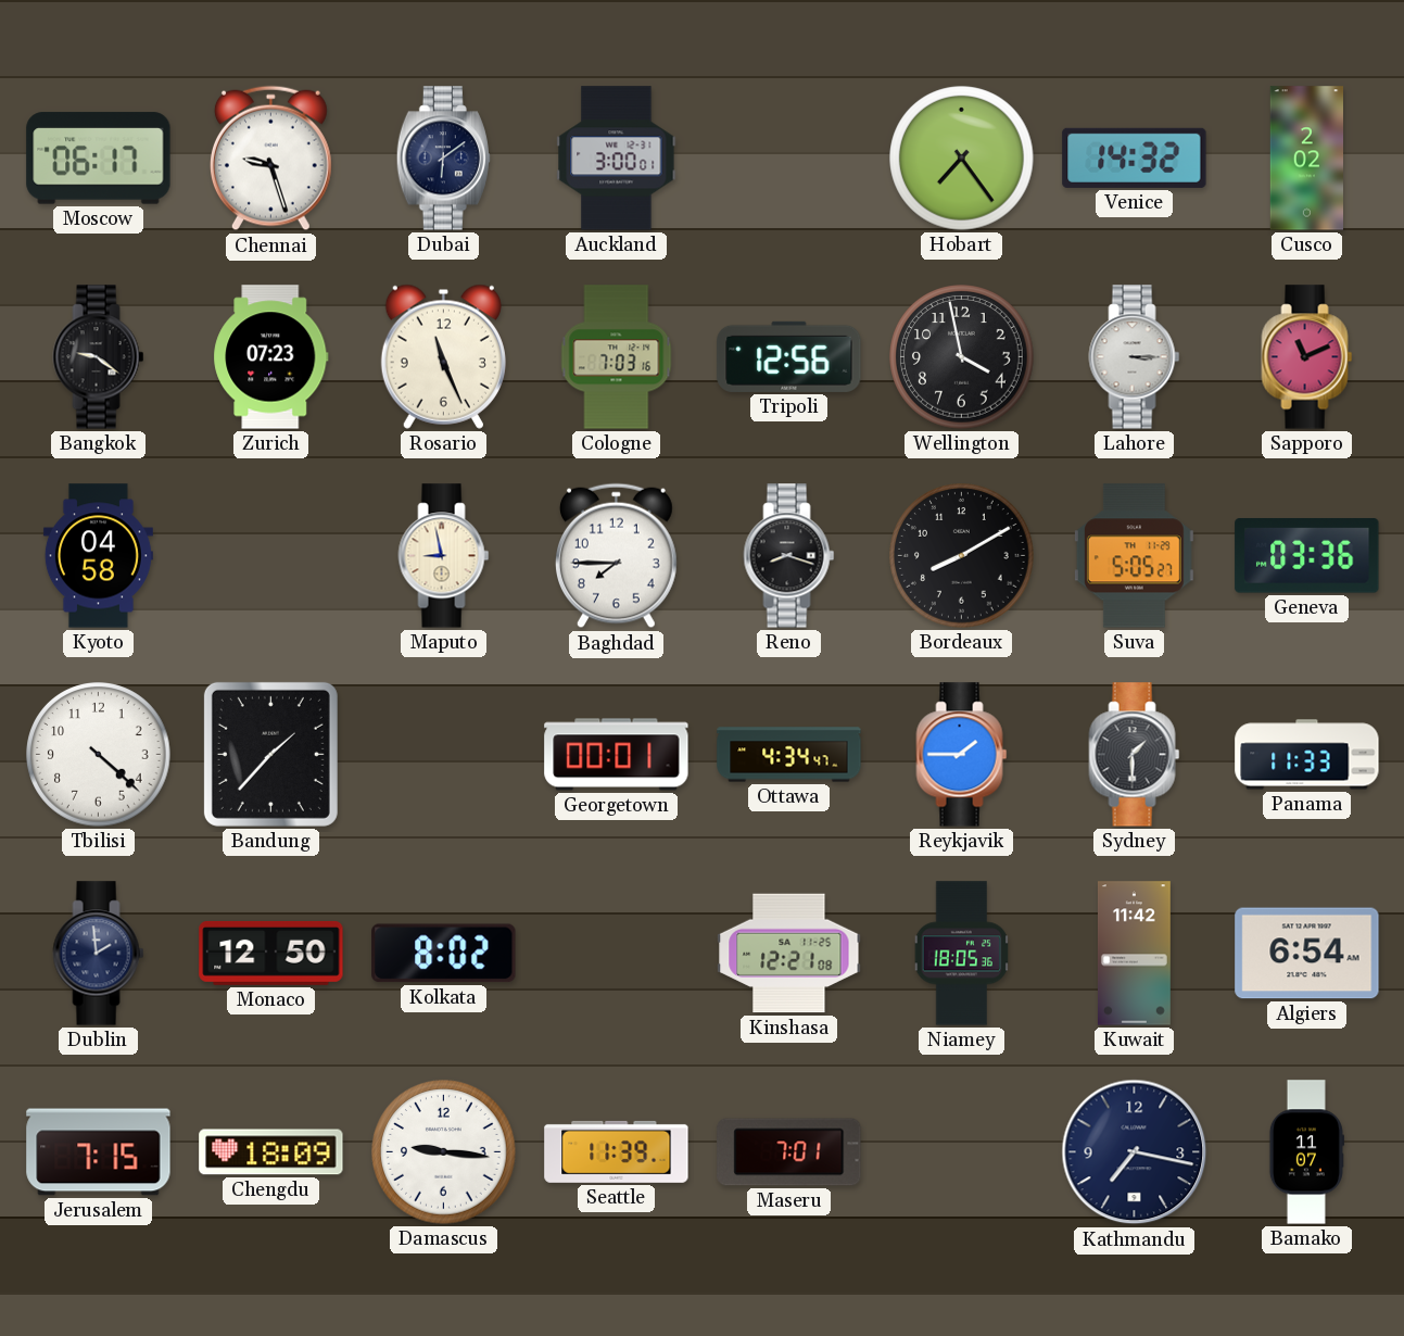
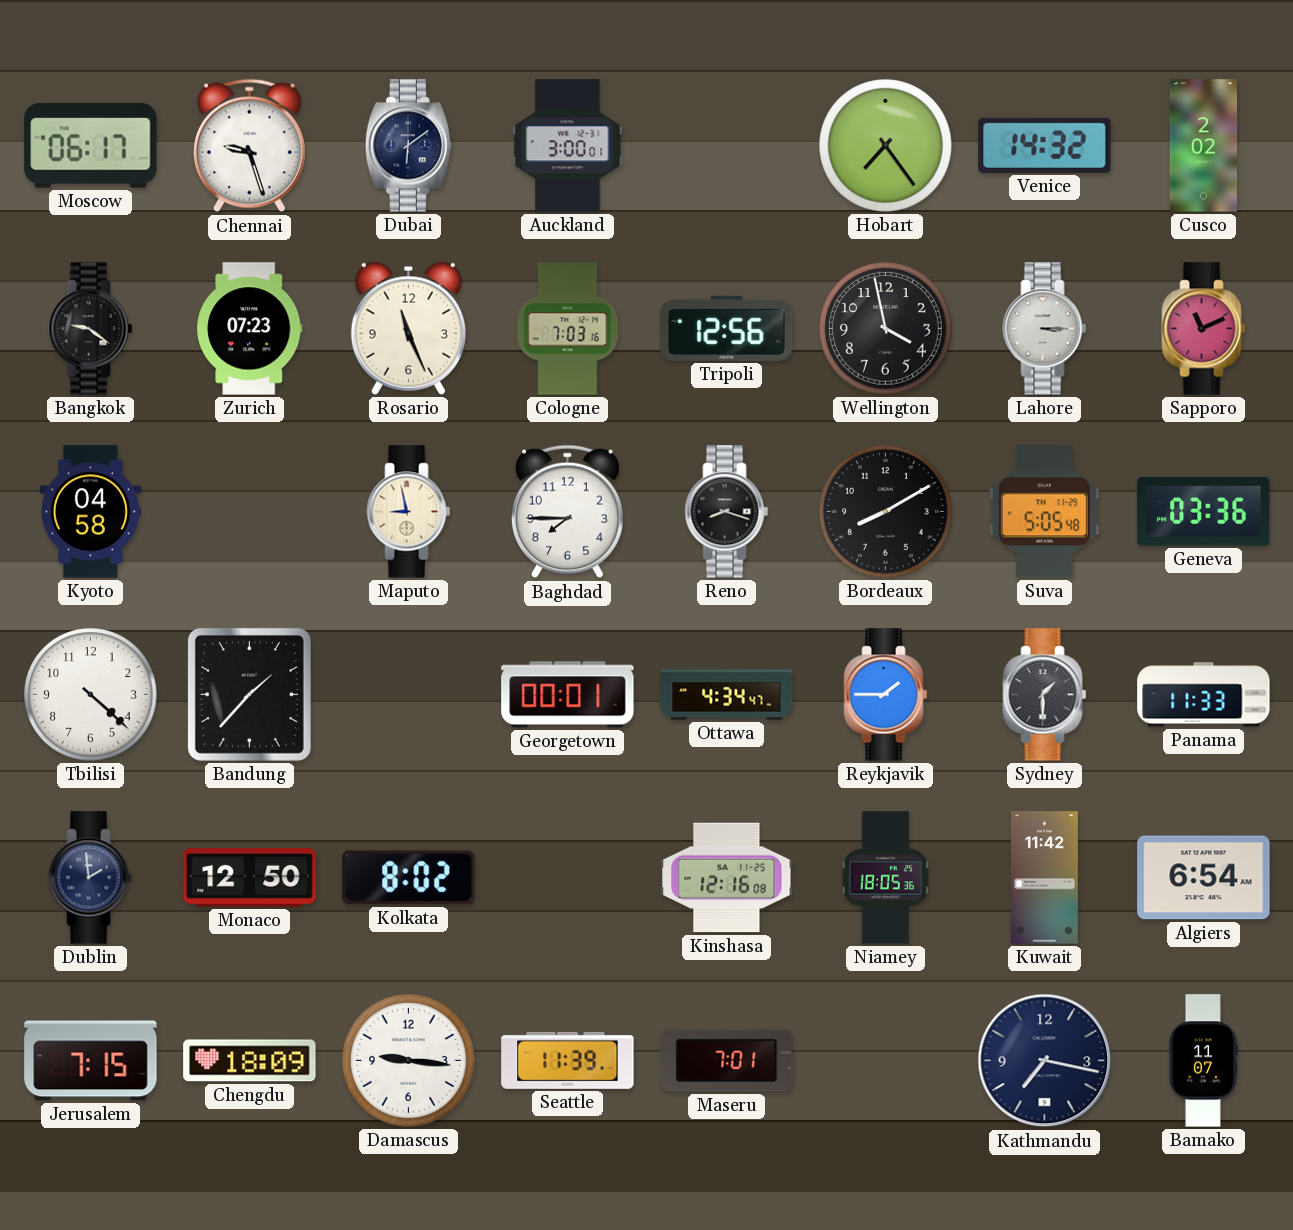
Suva: 5:05:27 -> 5:05:48
Kinshasa: 12:21 -> 12:16
